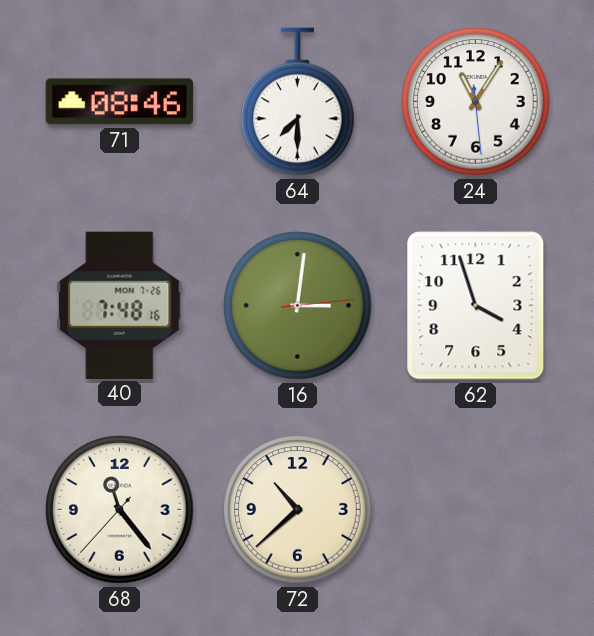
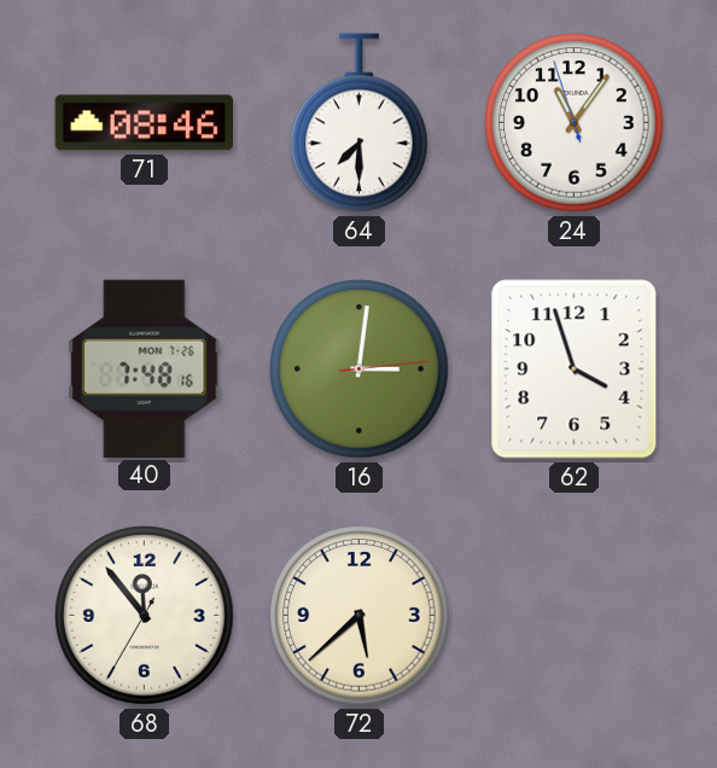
24: 11:05:29 -> 11:05:57
68: 11:23 -> 11:53
72: 10:38 -> 5:38
